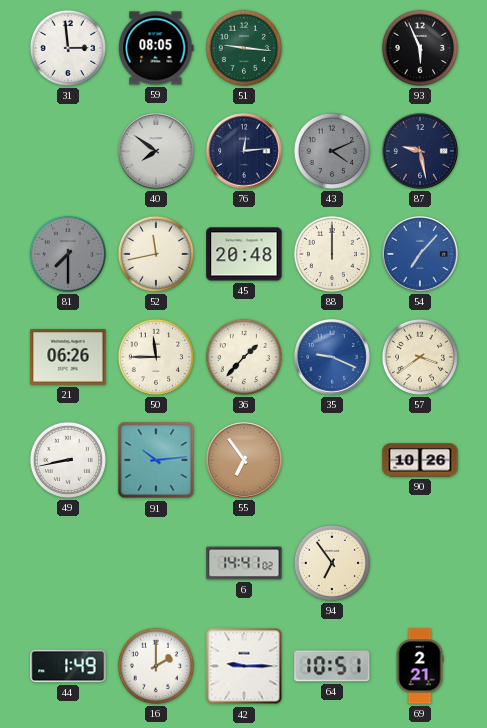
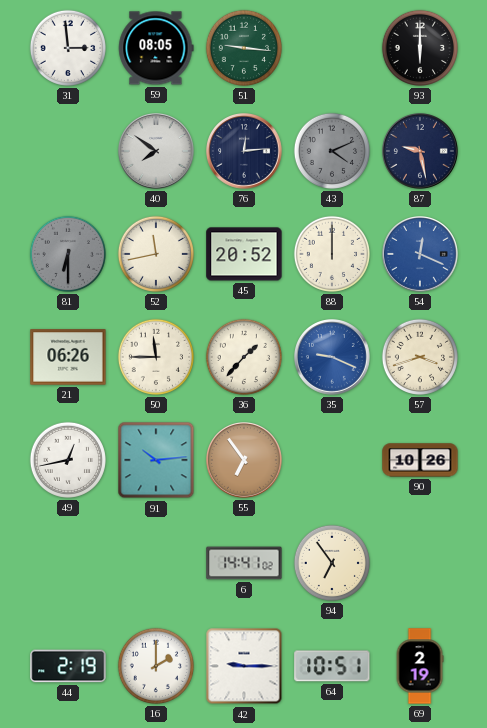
93: 5:56 -> 6:00
81: 7:30 -> 6:30
45: 20:48 -> 20:52
54: 7:07 -> 12:19
57: 3:39 -> 3:42
49: 8:43 -> 12:43
44: 1:49 -> 2:19
69: 2:21 -> 2:19
